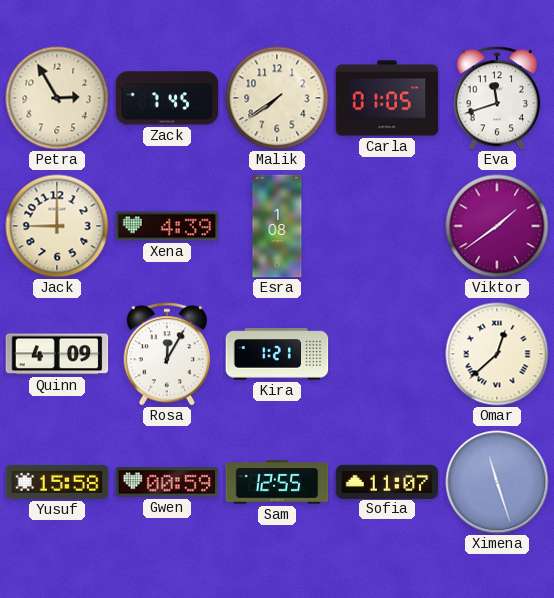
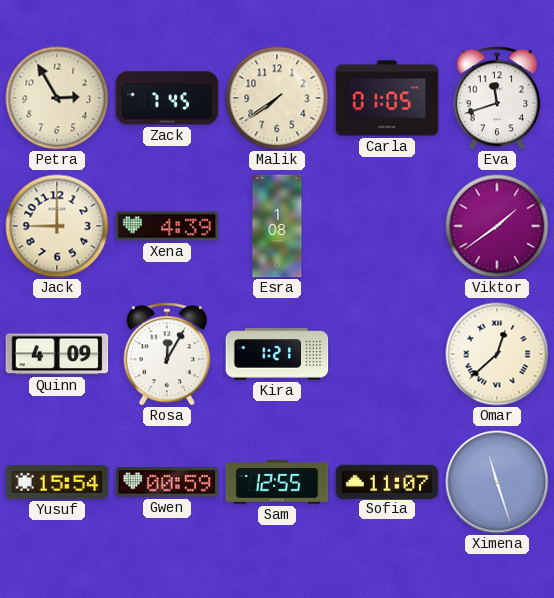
Yusuf: 15:58 -> 15:54
